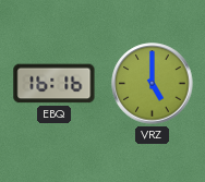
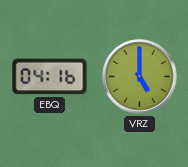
EBQ: 16:16 -> 04:16
